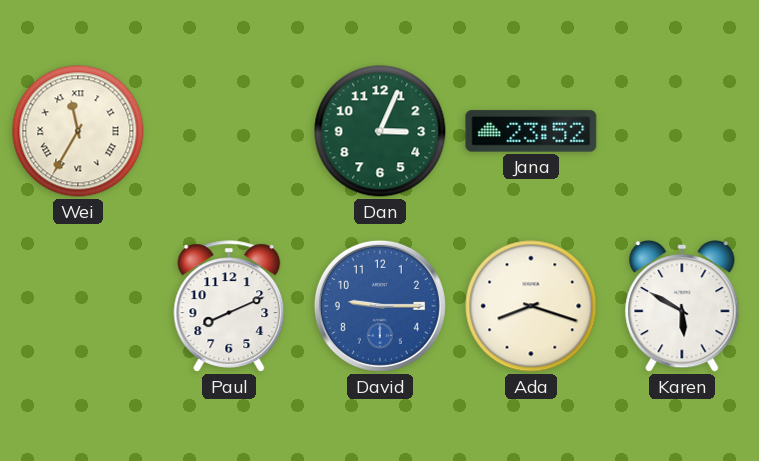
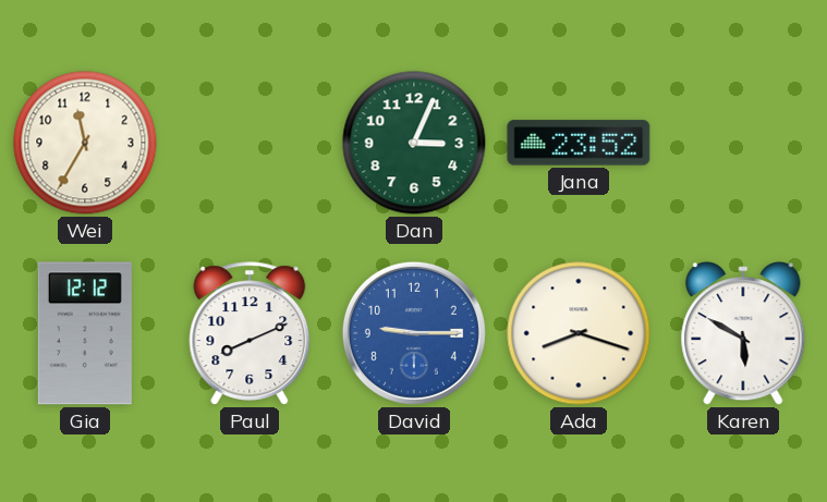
Wei numerals: Roman -> Arabic
Gia: none -> 12:12
